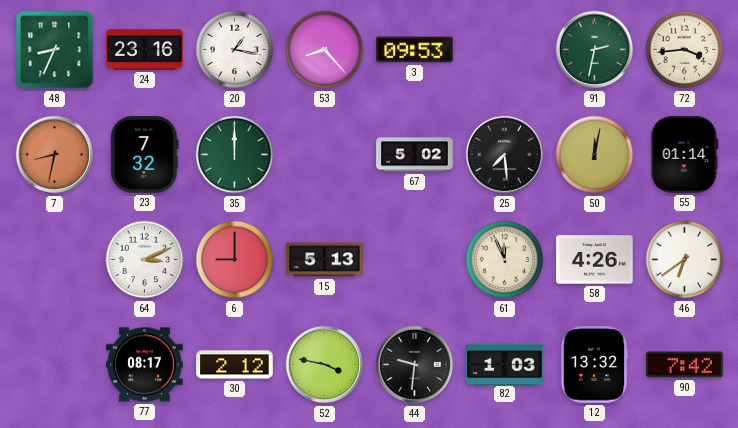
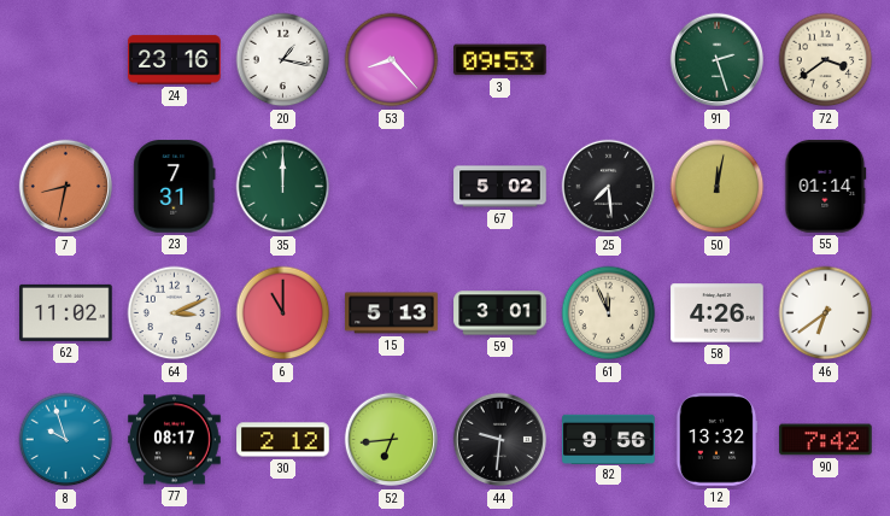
48: 8:34 -> none
91: 2:32 -> 2:27
72: 3:44 -> 3:39
23: 7:32 -> 7:31
62: none -> 11:02
6: 9:00 -> 11:00
59: none -> 3:01
8: none -> 9:57
52: 3:47 -> 6:44
82: 1:03 -> 9:56
